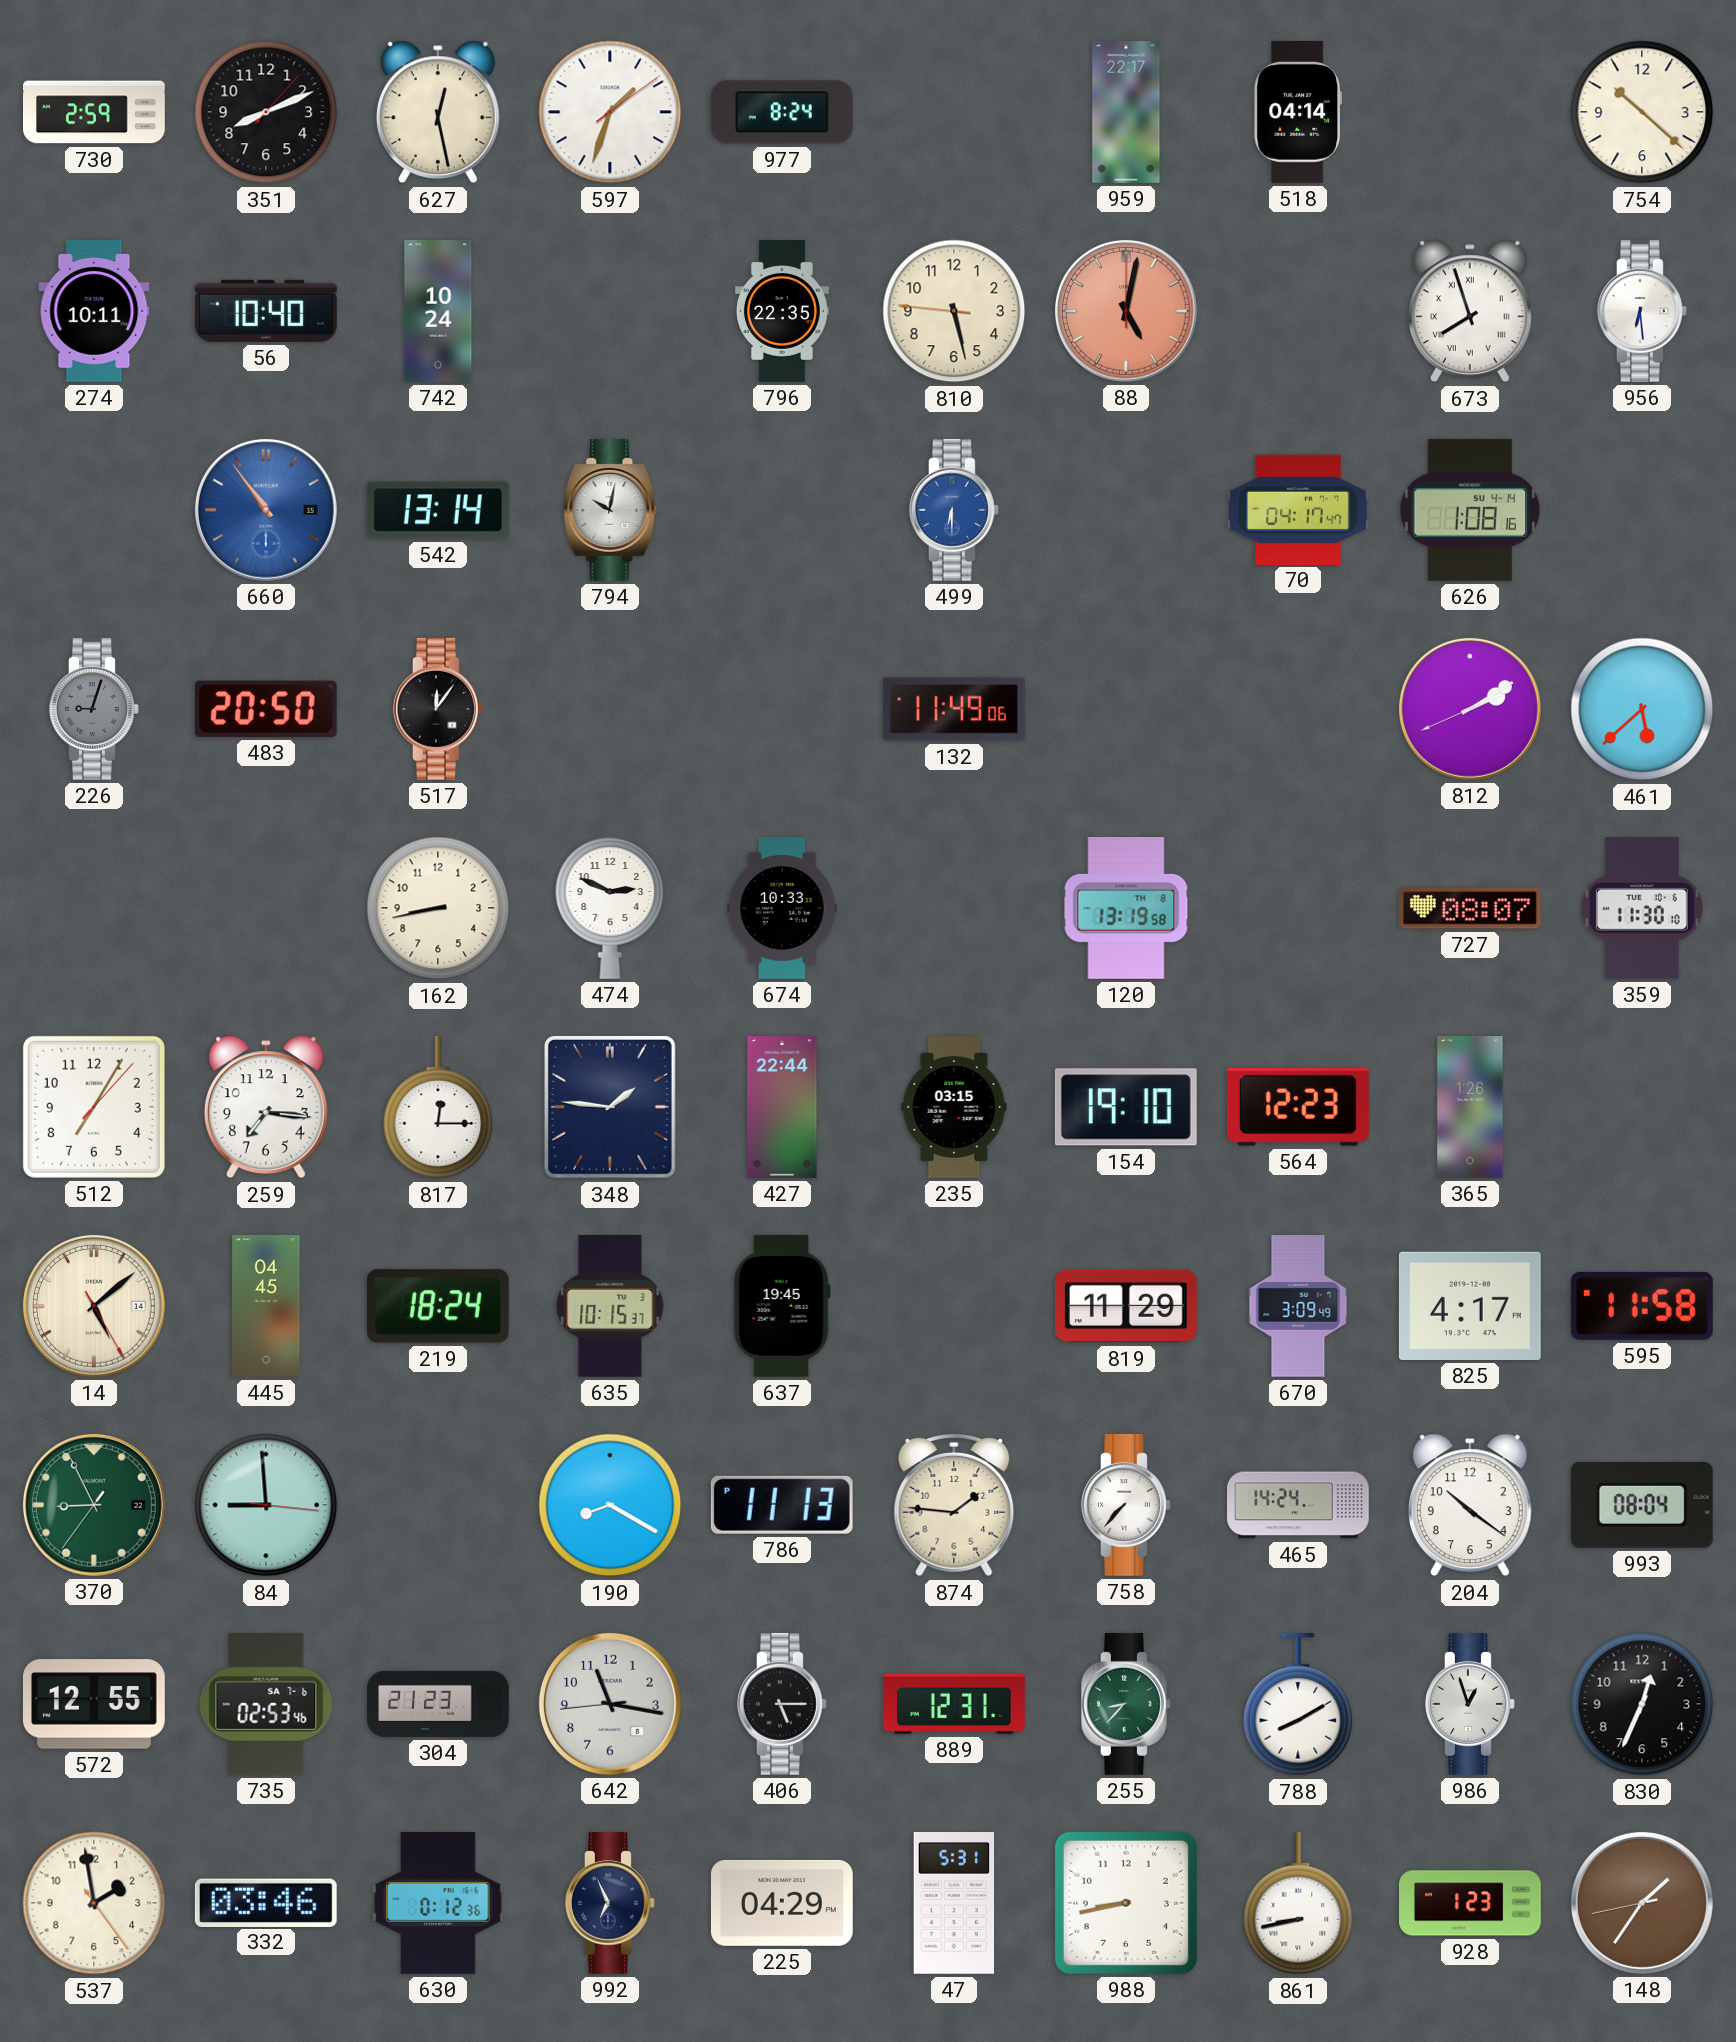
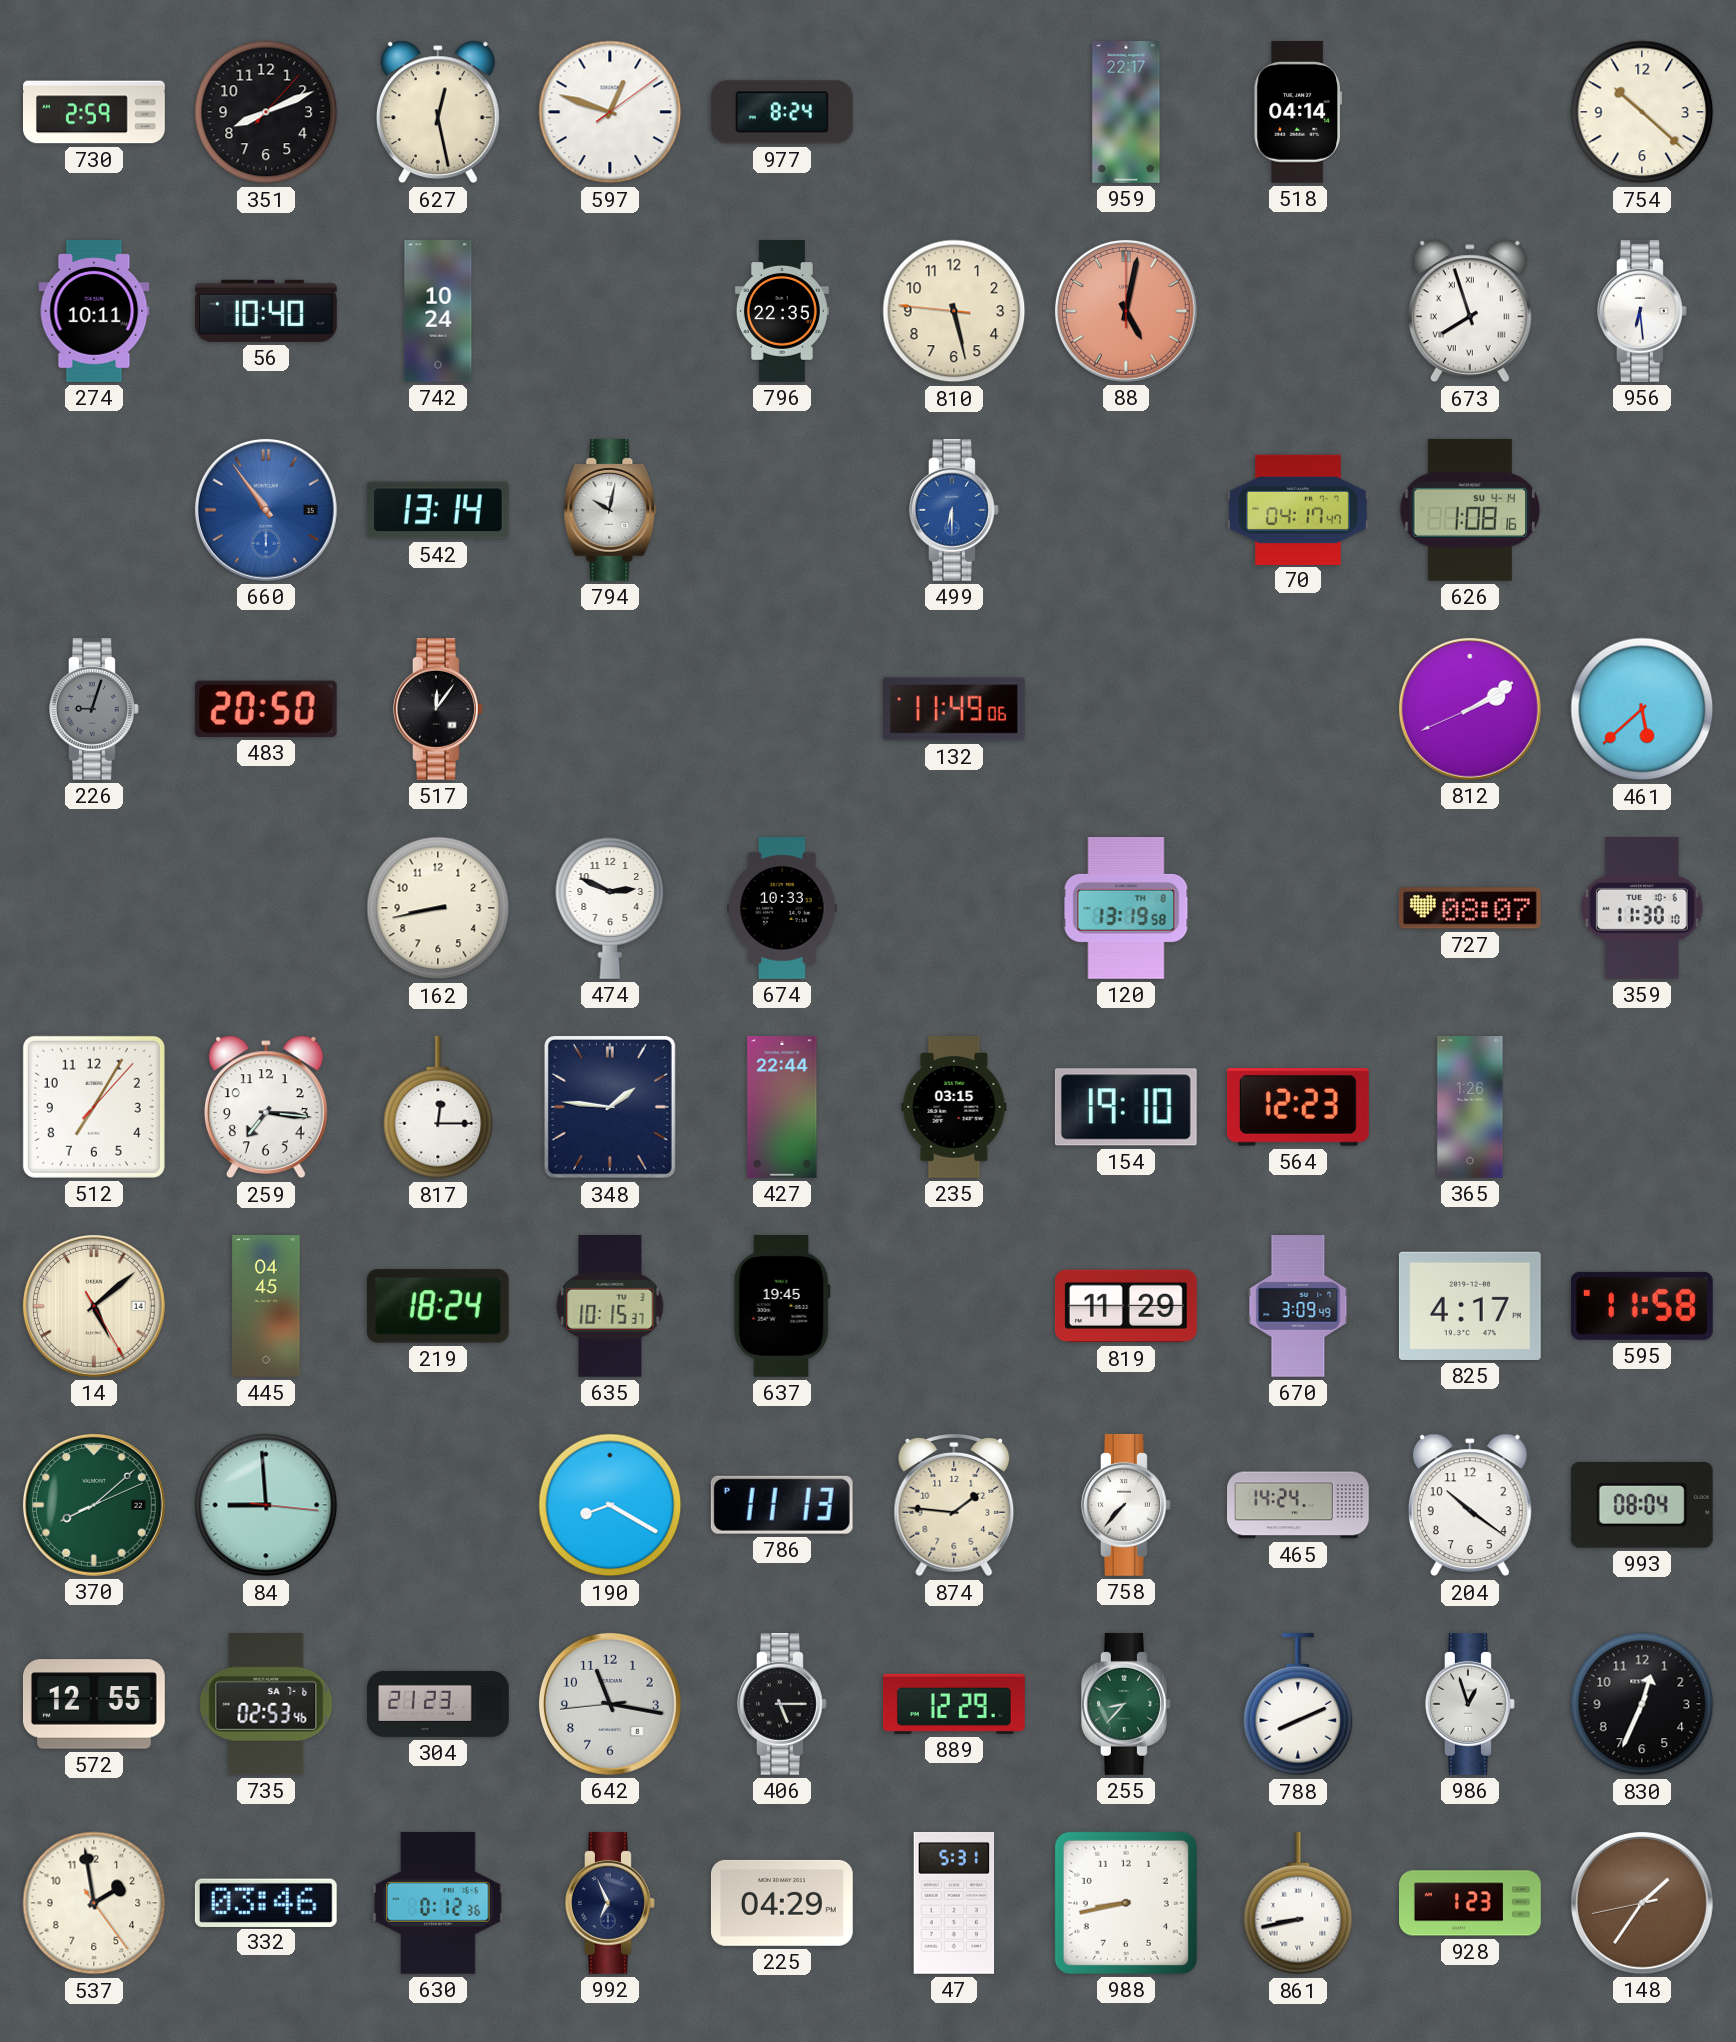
597: 1:33 -> 12:48
370: 8:55 -> 8:08
889: 12:31 -> 12:29
788: 8:10 -> 8:11
